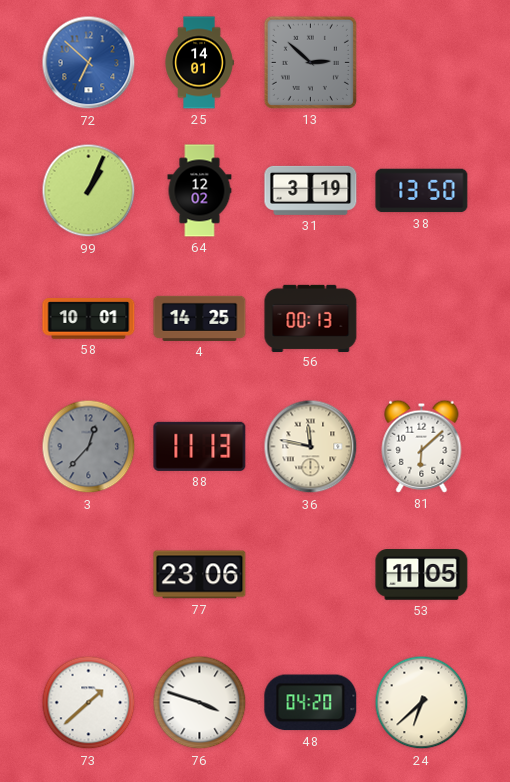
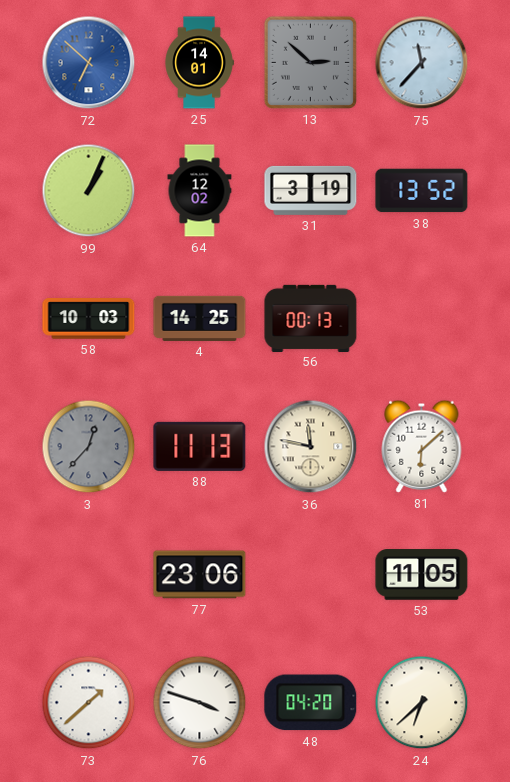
75: none -> 11:37
38: 13:50 -> 13:52
58: 10:01 -> 10:03
